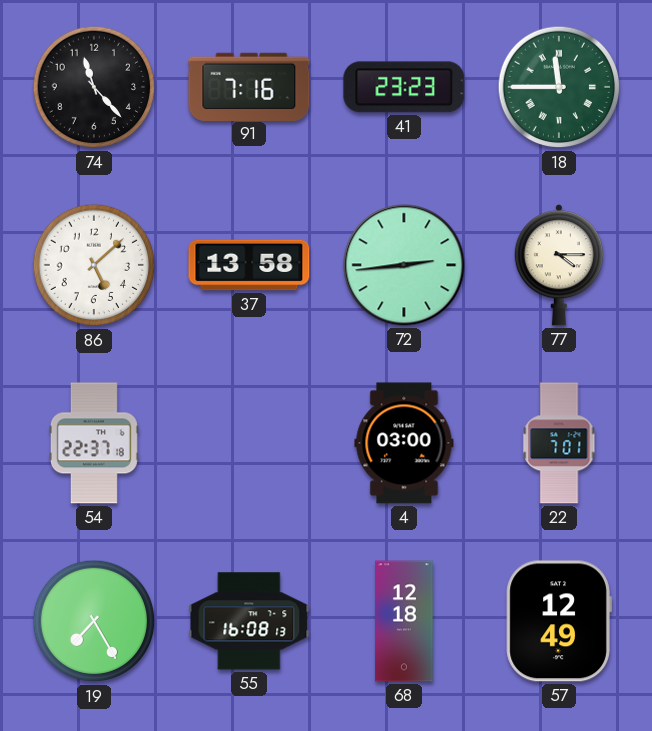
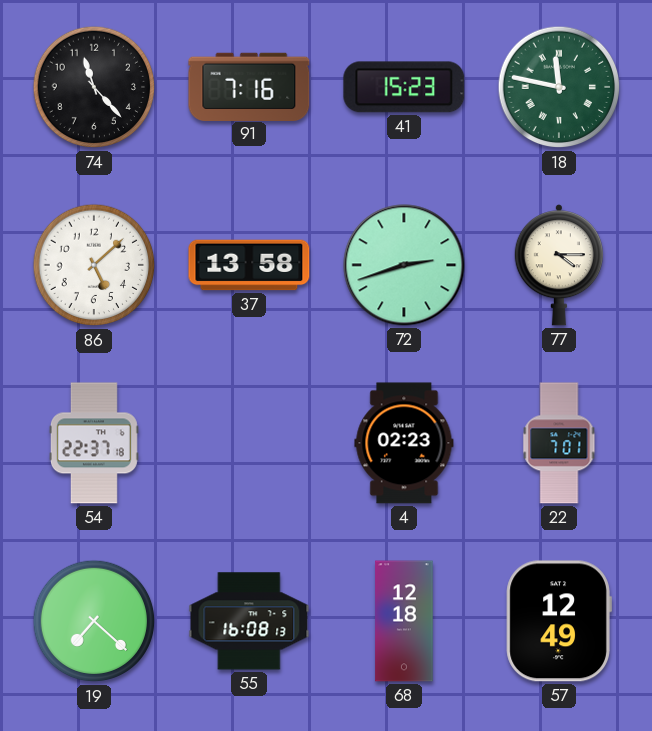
41: 23:23 -> 15:23
18: 11:45 -> 11:47
72: 2:44 -> 2:42
4: 03:00 -> 02:23
19: 7:25 -> 7:22
